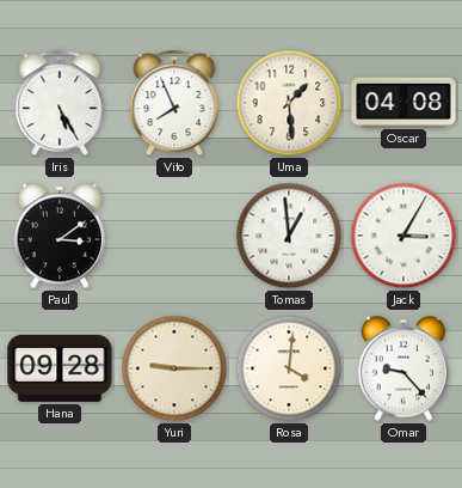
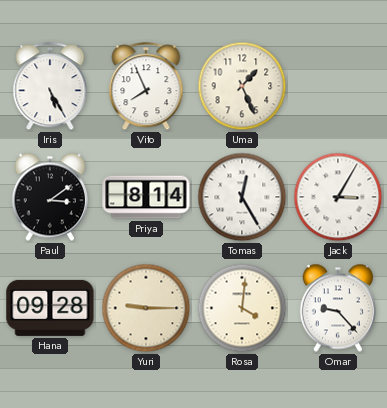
Uma: 1:29 -> 1:26
Oscar: 04:08 -> none
Priya: none -> 8:14
Tomas: 12:59 -> 12:25
